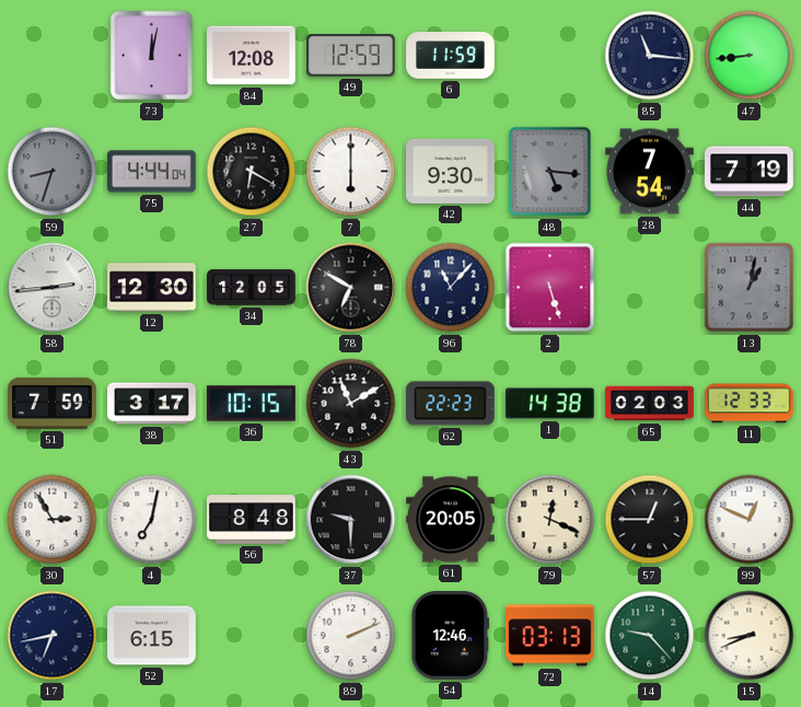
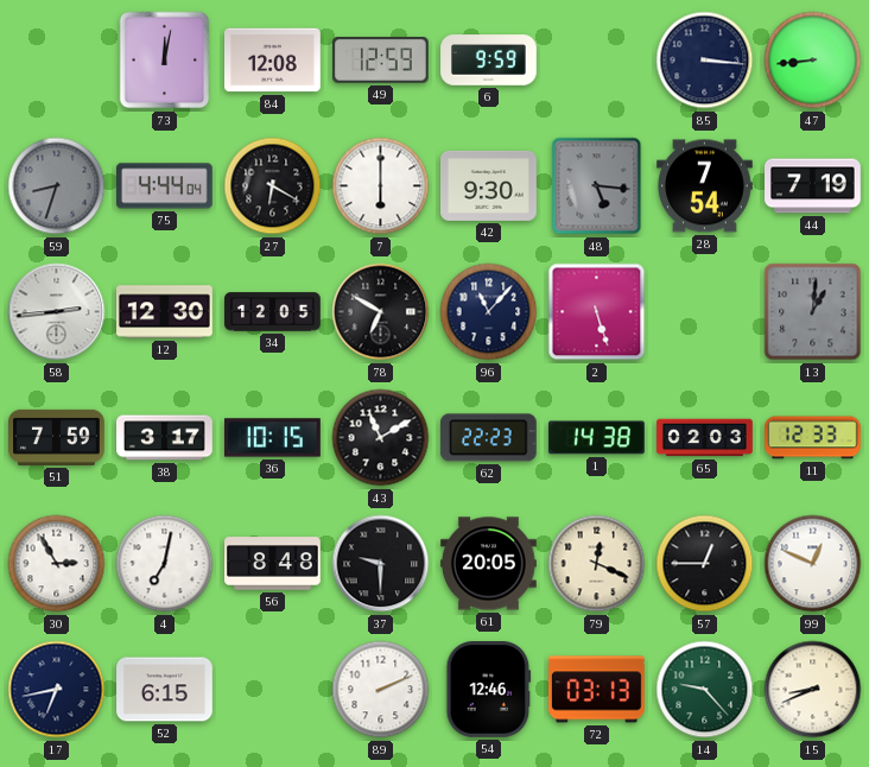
6: 11:59 -> 9:59
85: 11:16 -> 3:16
13: 1:02 -> 1:01
